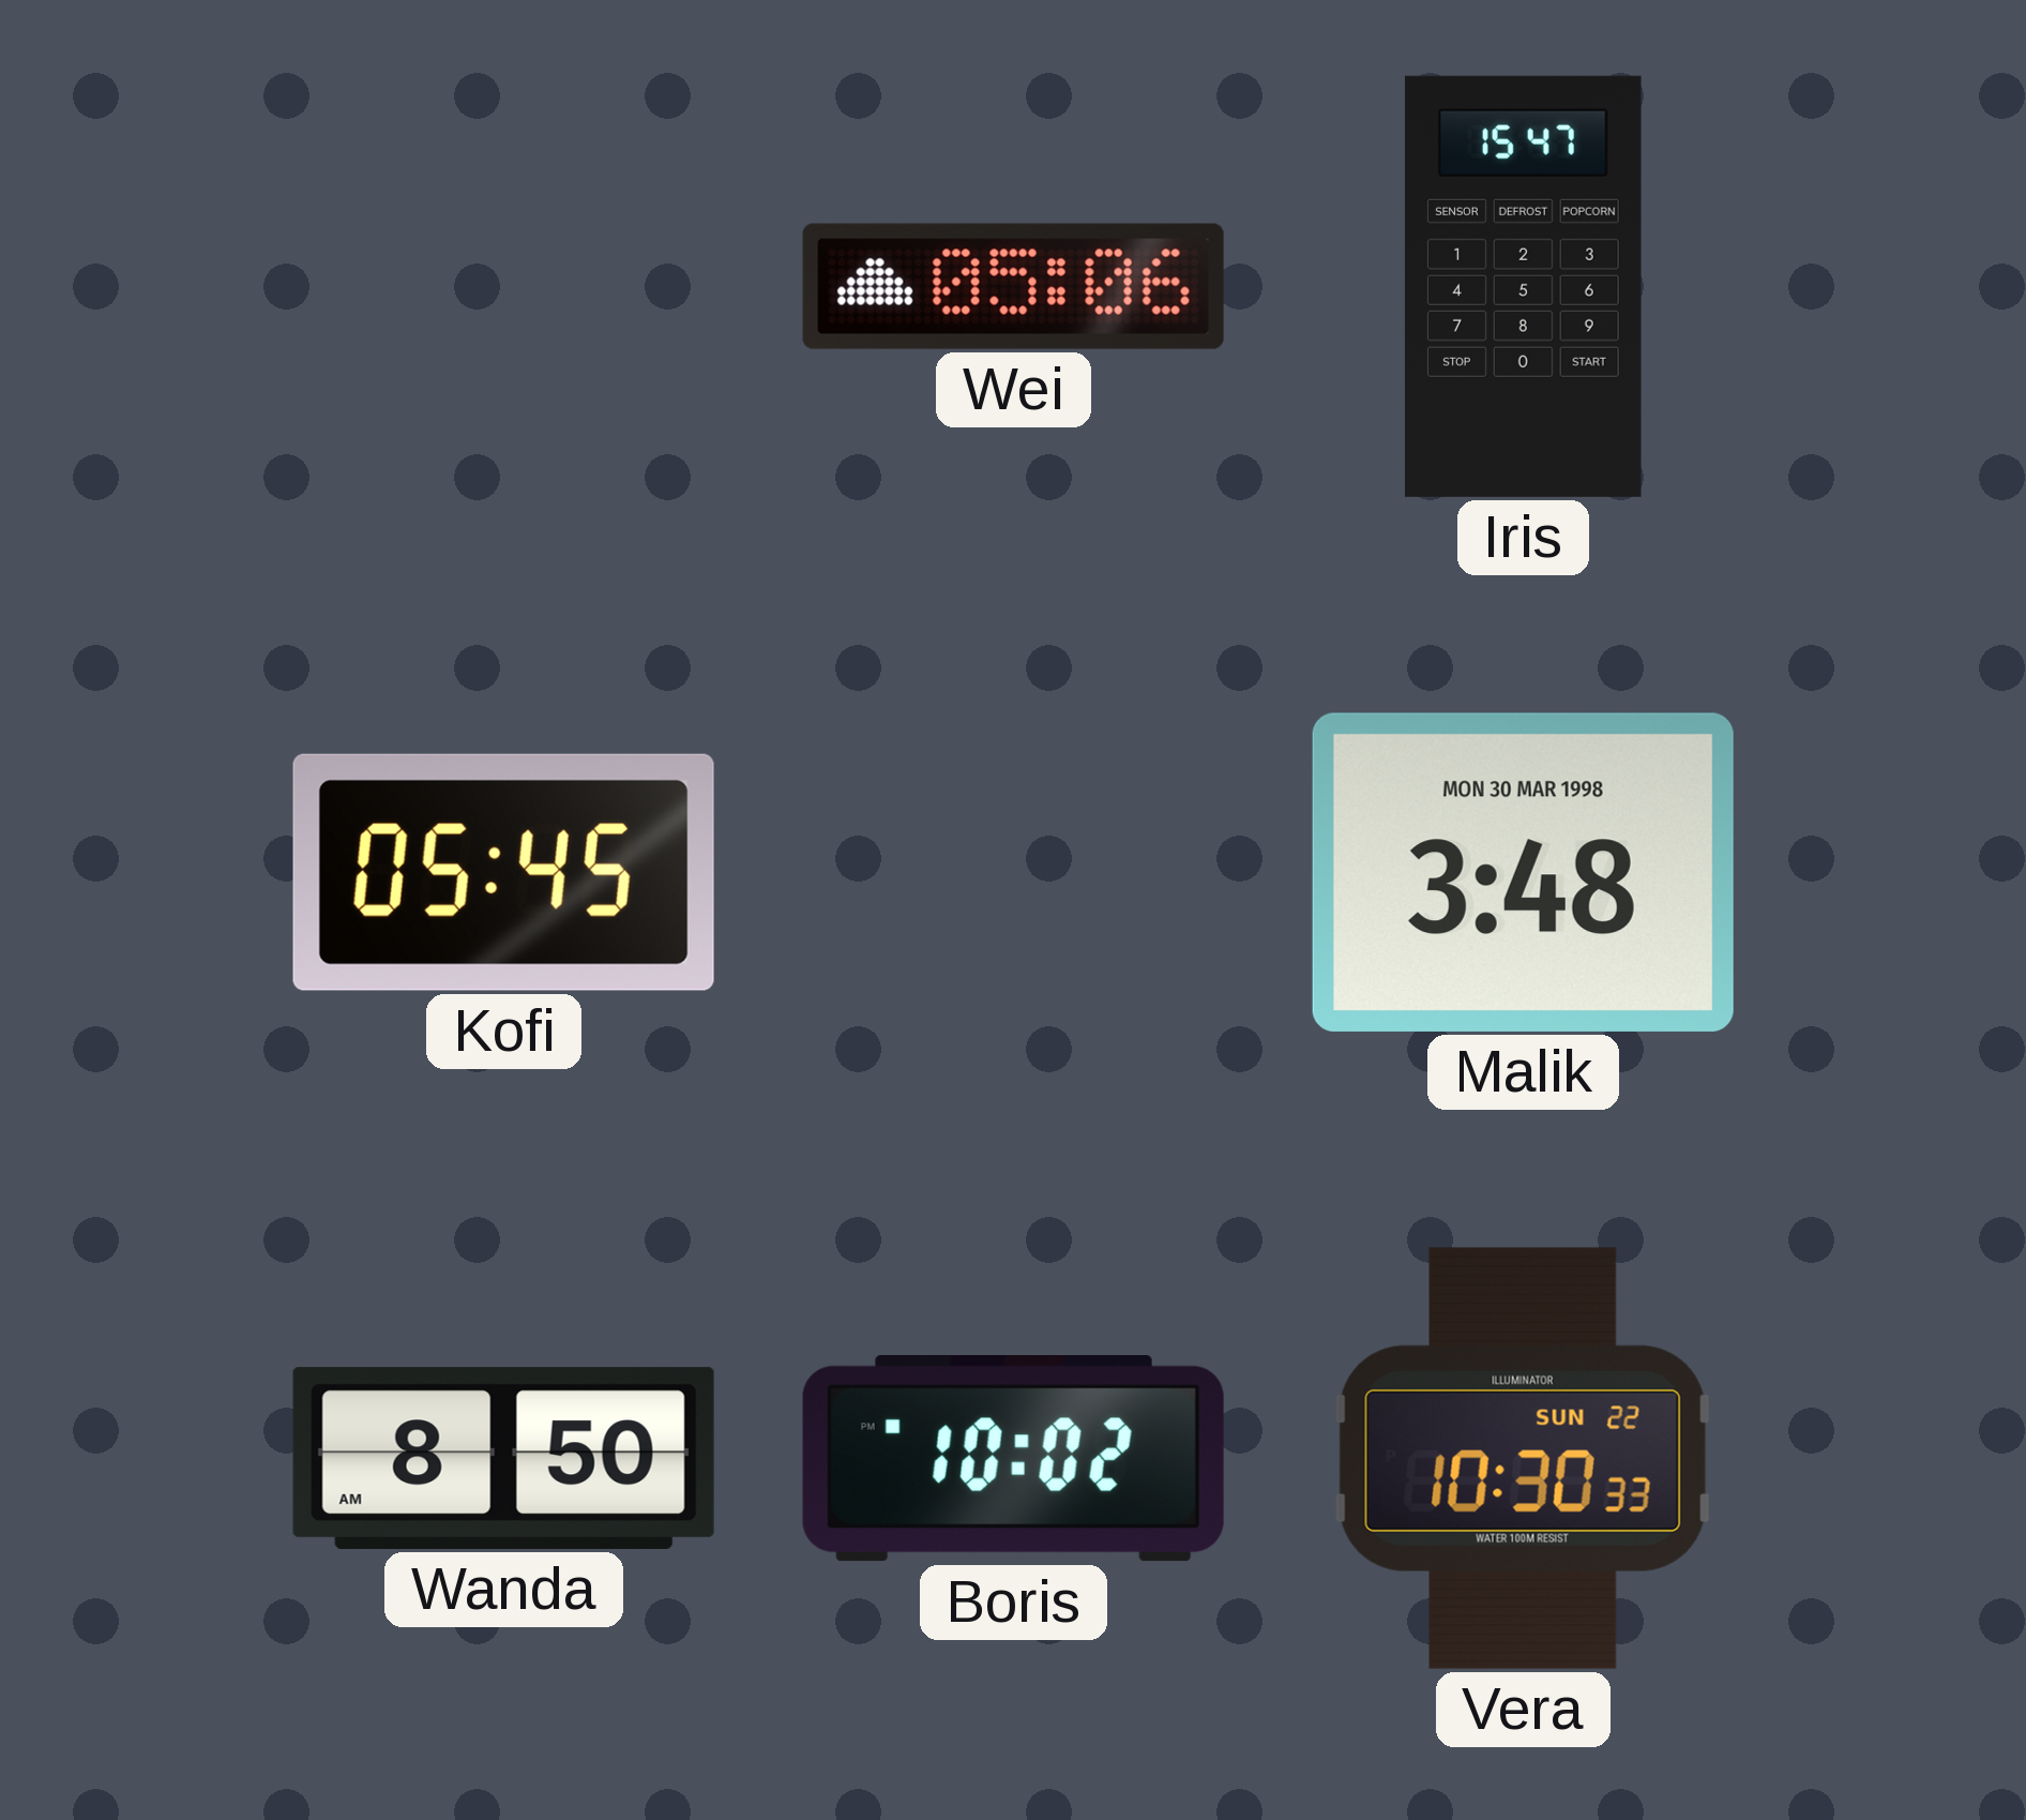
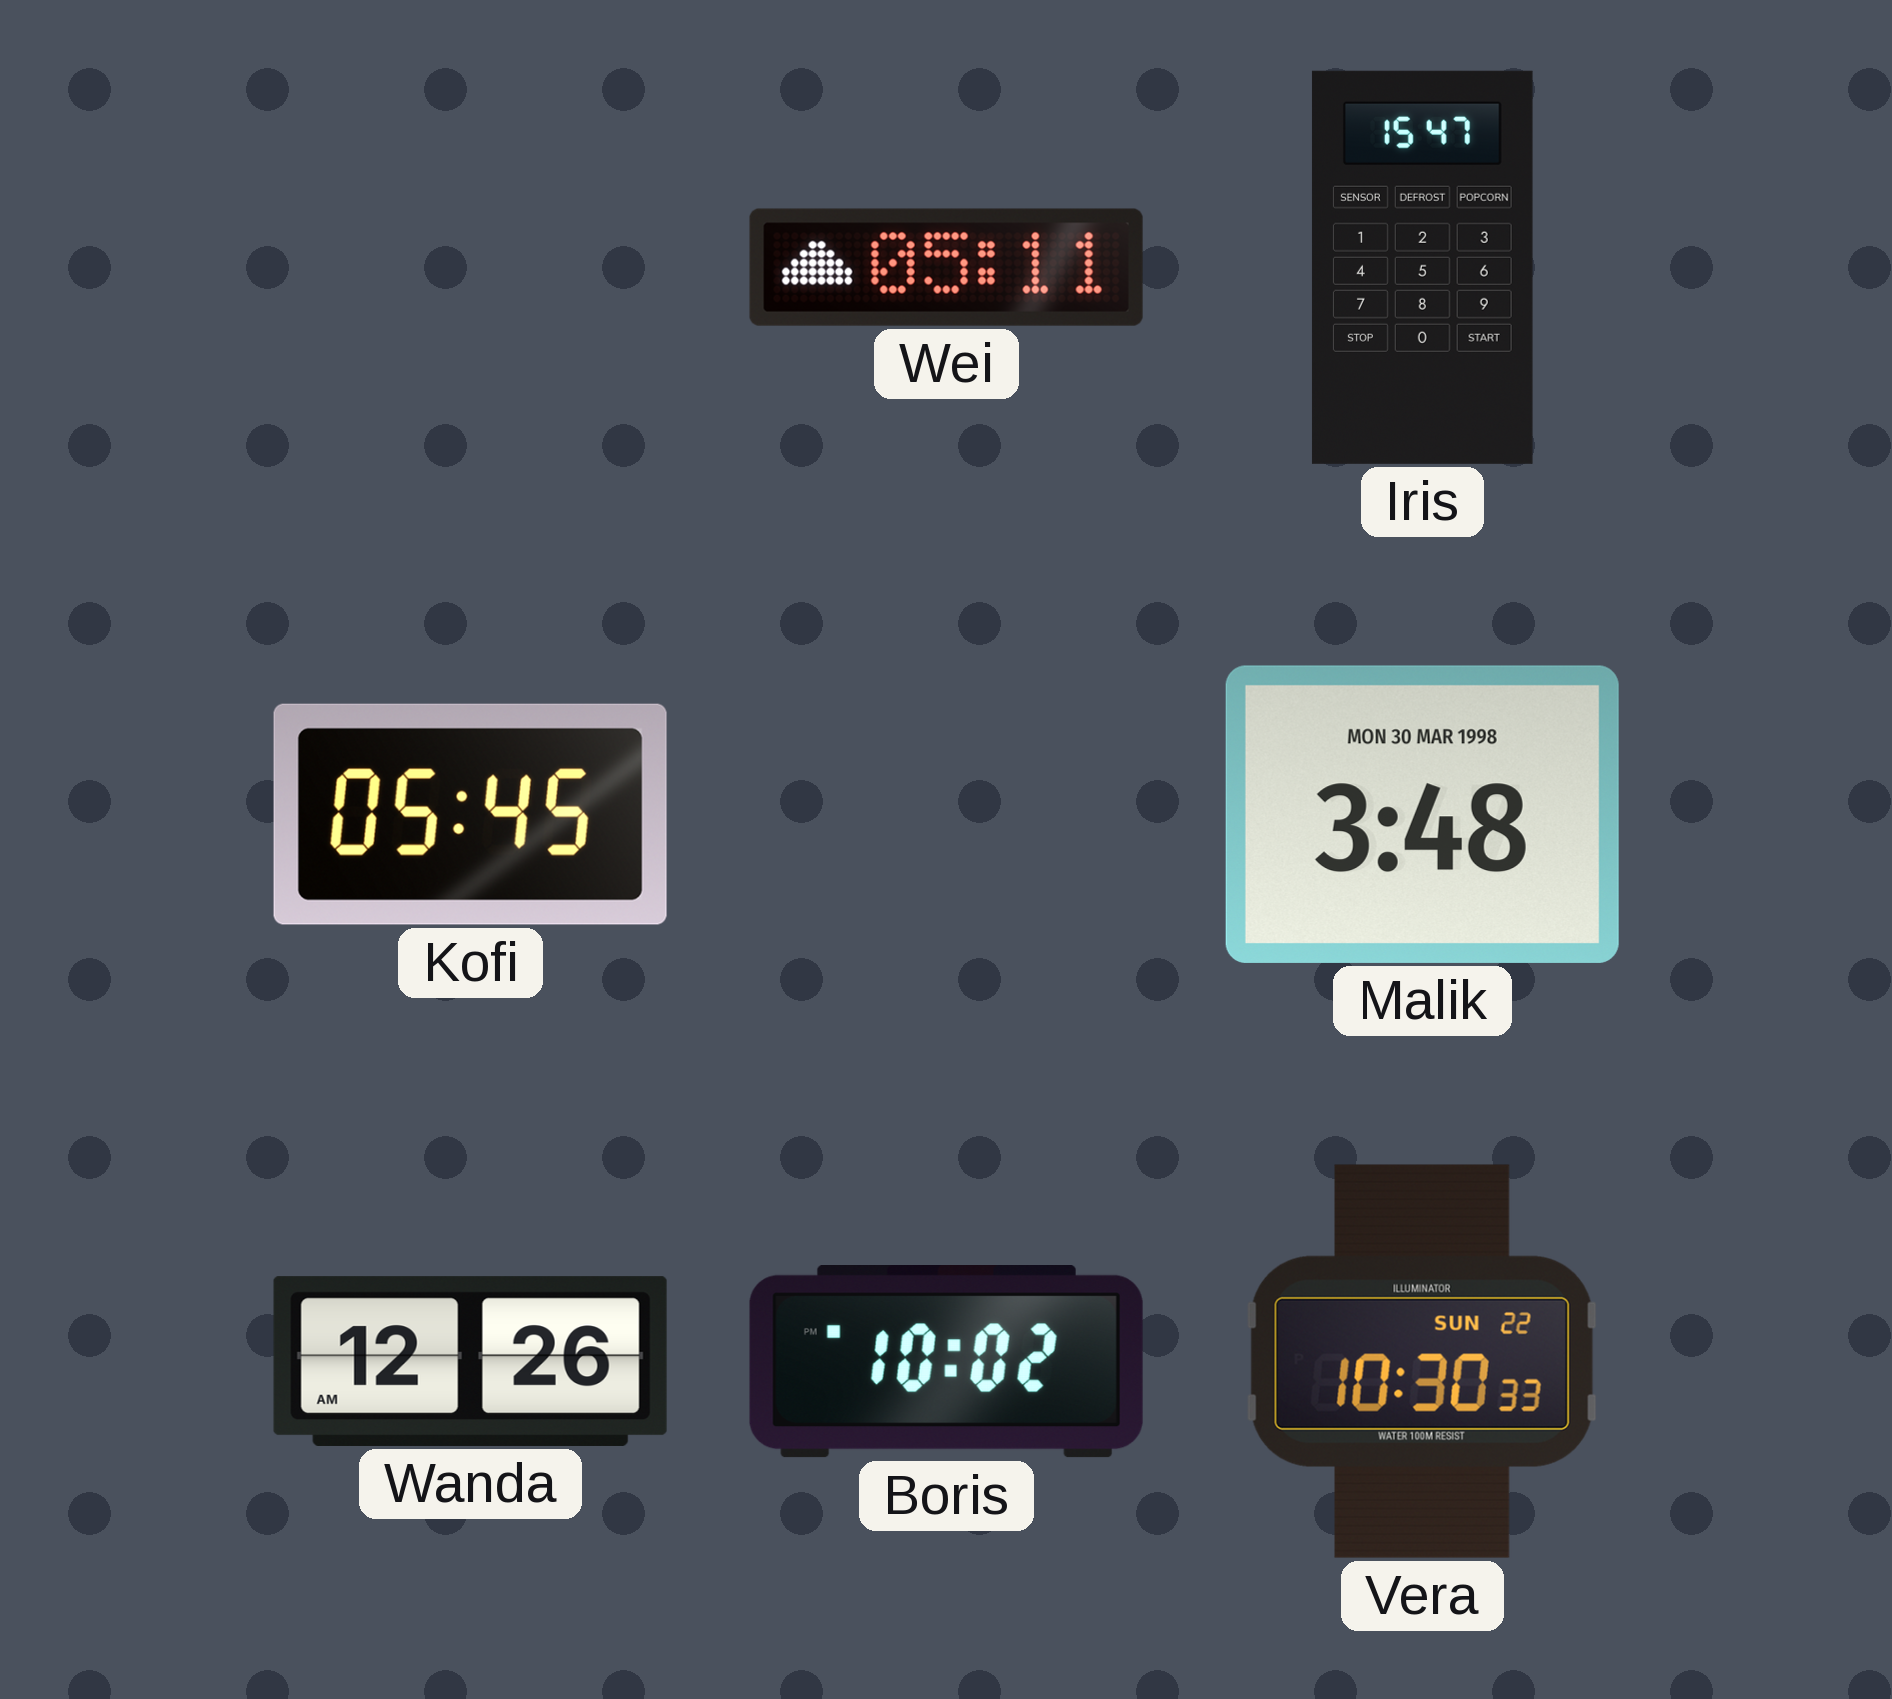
Wei: 05:06 -> 05:11
Wanda: 8:50 -> 12:26
